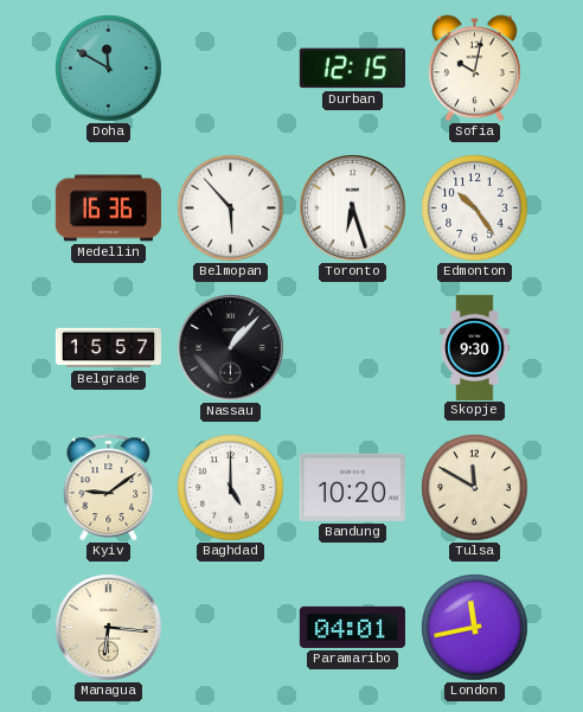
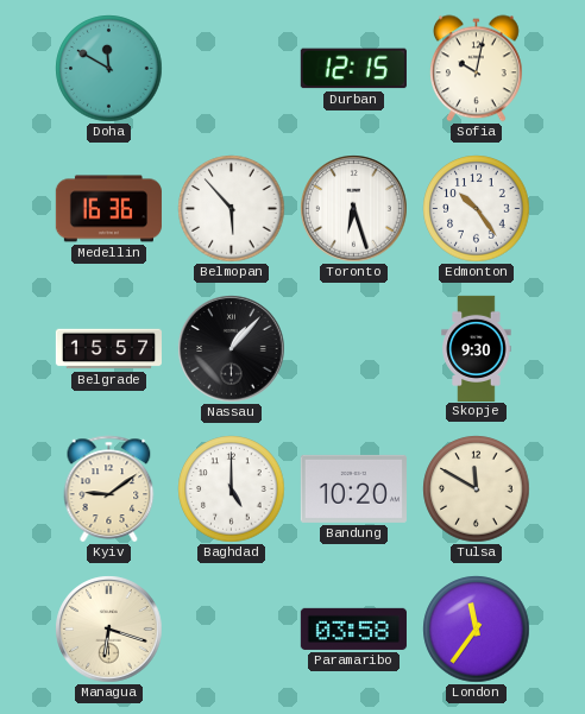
Managua: 6:16 -> 6:18
Paramaribo: 04:01 -> 03:58
London: 11:43 -> 11:36
